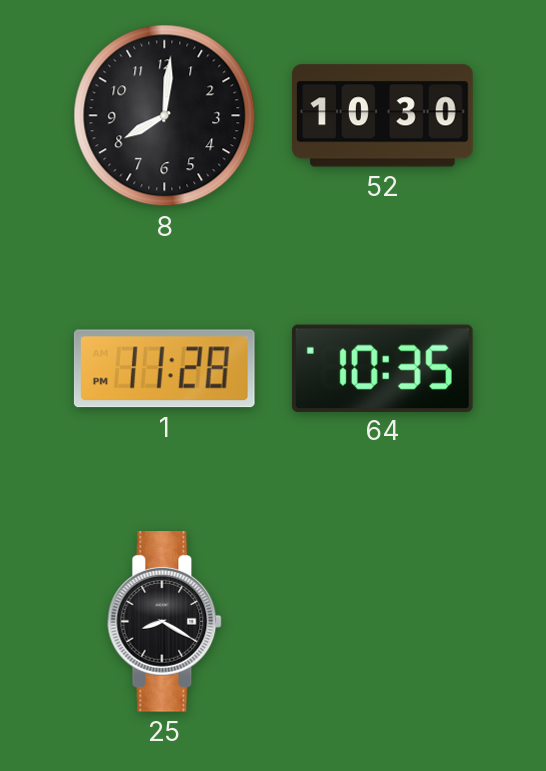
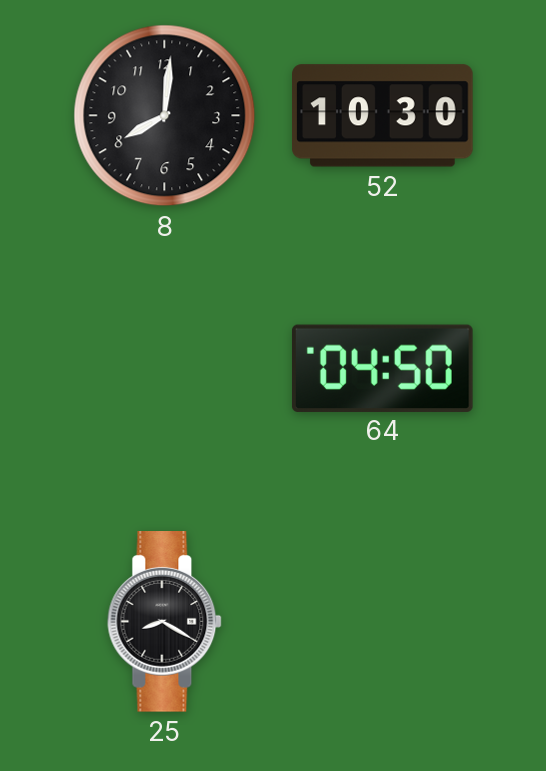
1: 11:28 -> none
64: 10:35 -> 04:50
